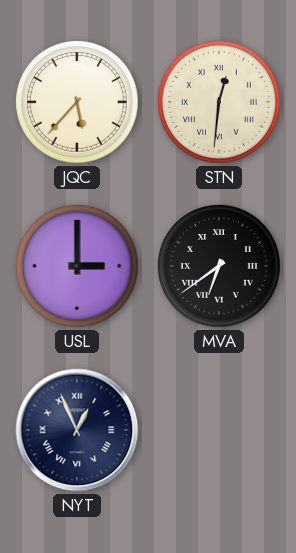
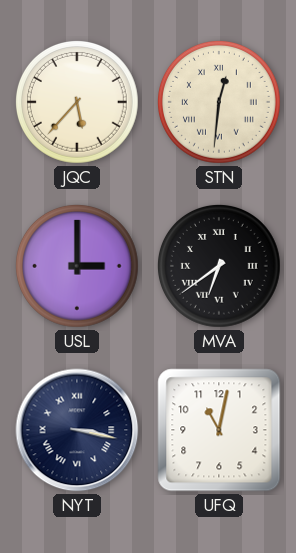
NYT: 12:56 -> 3:17
UFQ: none -> 11:02
